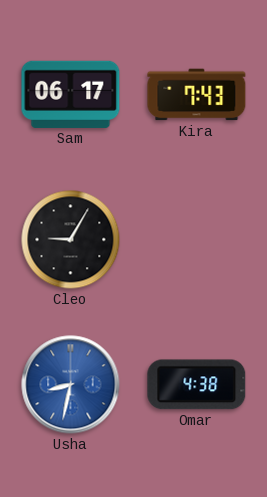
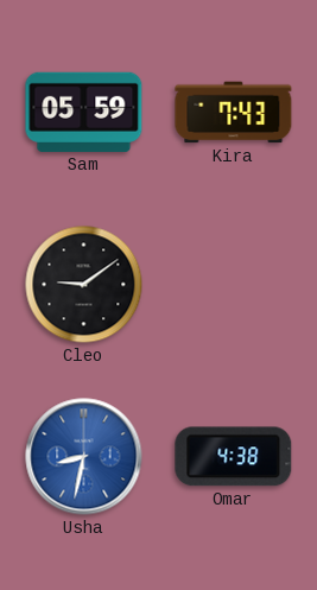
Sam: 06:17 -> 05:59
Cleo: 9:05 -> 9:09
